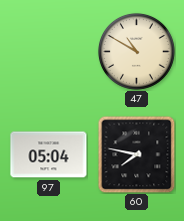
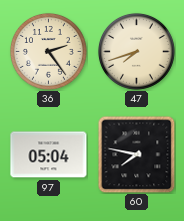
36: none -> 2:24
47: 10:50 -> 7:42
